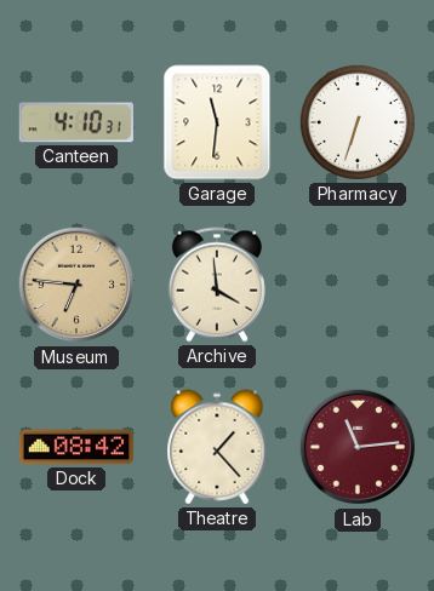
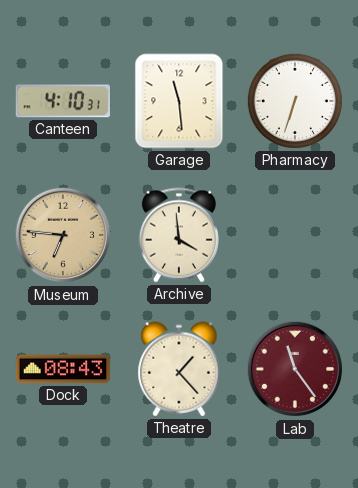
Garage: 11:31 -> 11:29
Dock: 08:42 -> 08:43
Lab: 11:14 -> 11:24
